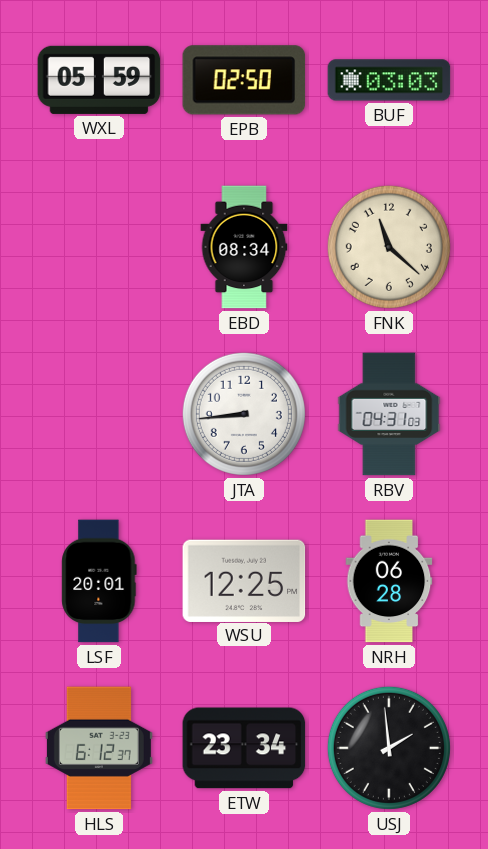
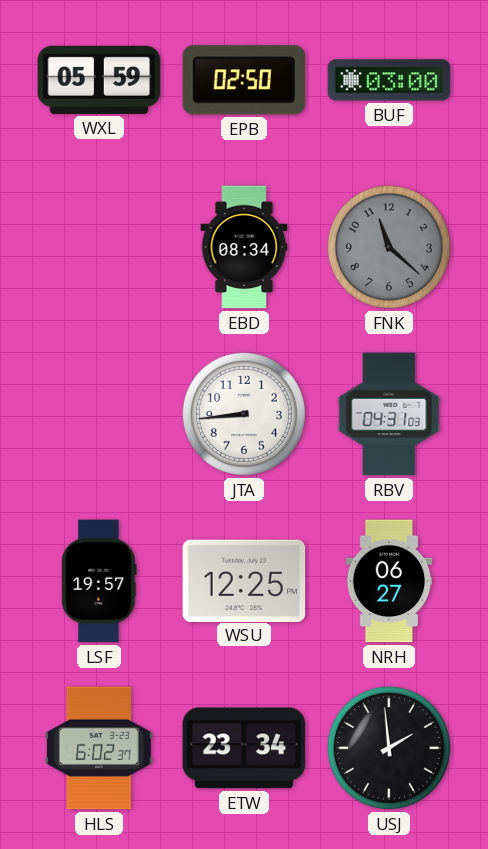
BUF: 03:03 -> 03:00
FNK dial: cream -> grey
LSF: 20:01 -> 19:57
NRH: 06:28 -> 06:27
HLS: 6:12 -> 6:02
